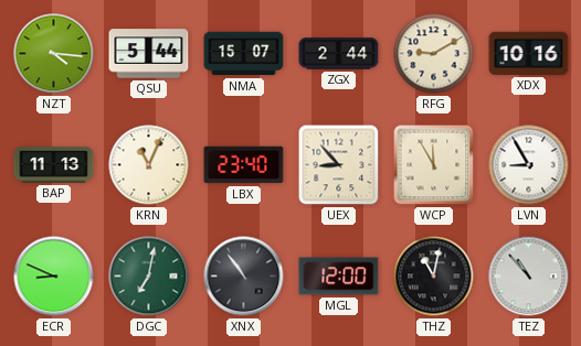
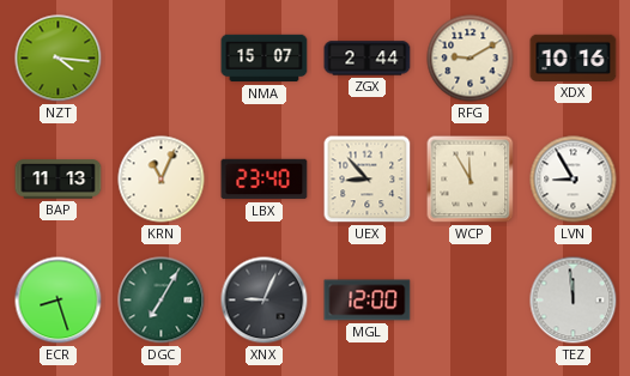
QSU: 5:44 -> none
ECR: 8:49 -> 8:27
DGC: 7:02 -> 7:05
XNX: 10:54 -> 9:04
THZ: 11:02 -> none
TEZ: 10:53 -> 11:59
